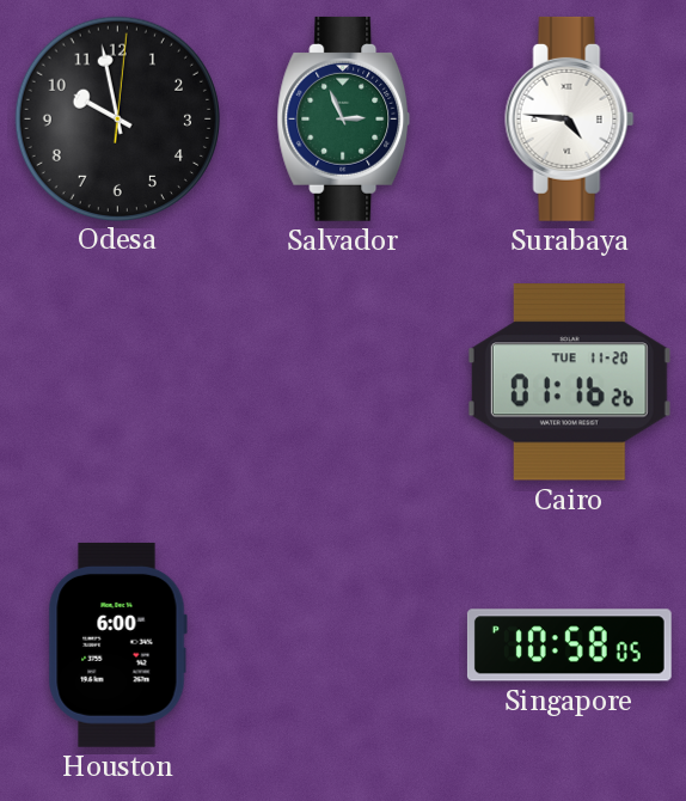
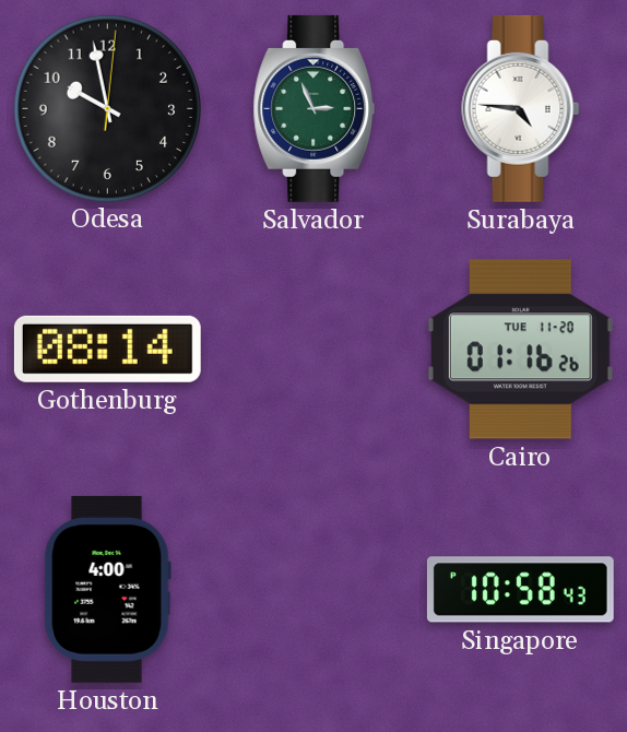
Gothenburg: none -> 08:14
Houston: 6:00 -> 4:00
Singapore: 10:58:05 -> 10:58:43
